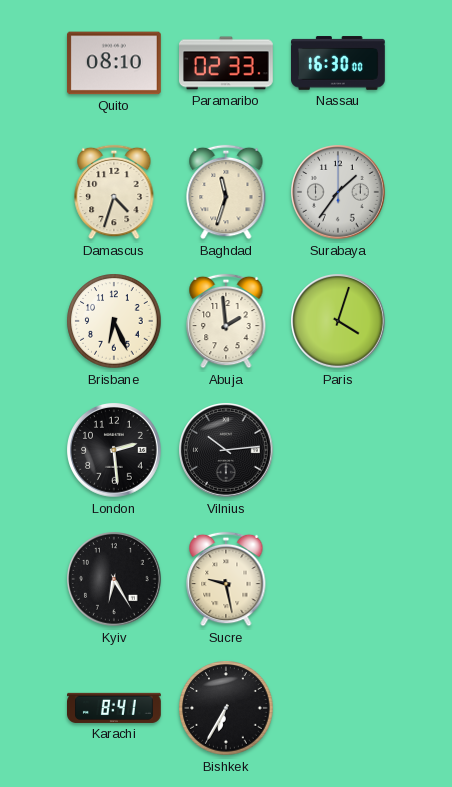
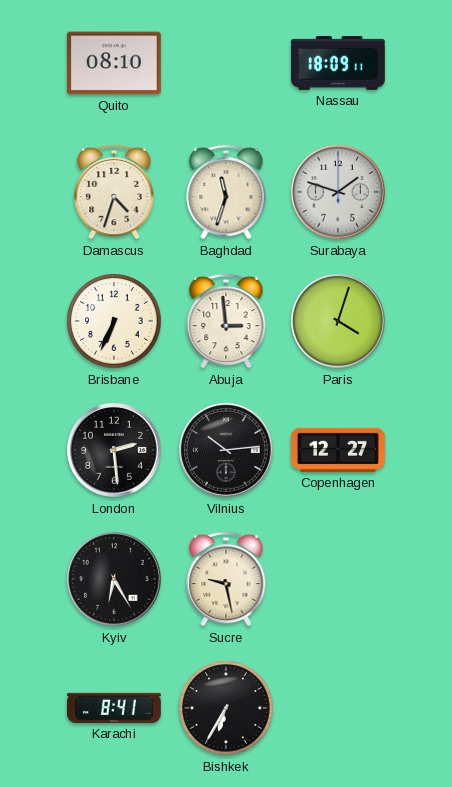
Paramaribo: 02:33 -> none
Nassau: 16:30 -> 18:09
Surabaya: 1:36 -> 1:48
Brisbane: 6:26 -> 6:34
Abuja: 1:59 -> 2:59
Copenhagen: none -> 12:27
